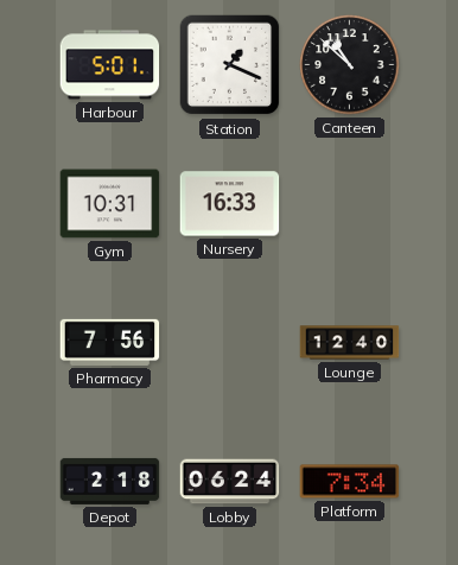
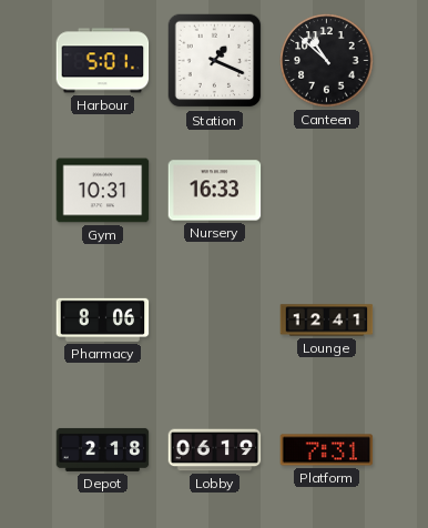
Pharmacy: 7:56 -> 8:06
Lounge: 12:40 -> 12:41
Lobby: 06:24 -> 06:19
Platform: 7:34 -> 7:31
